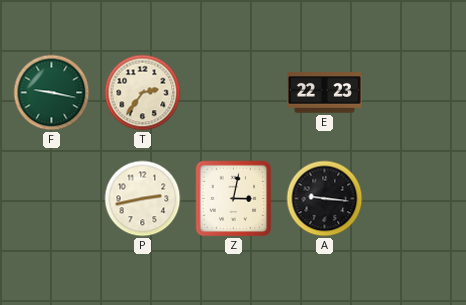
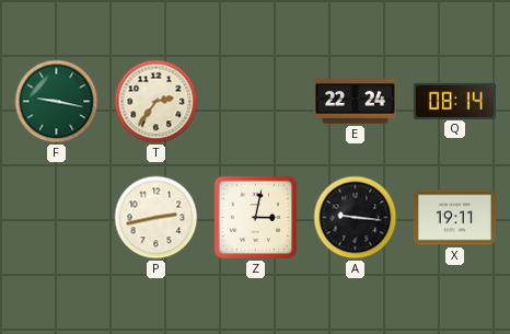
E: 22:23 -> 22:24
Q: none -> 08:14
X: none -> 19:11
